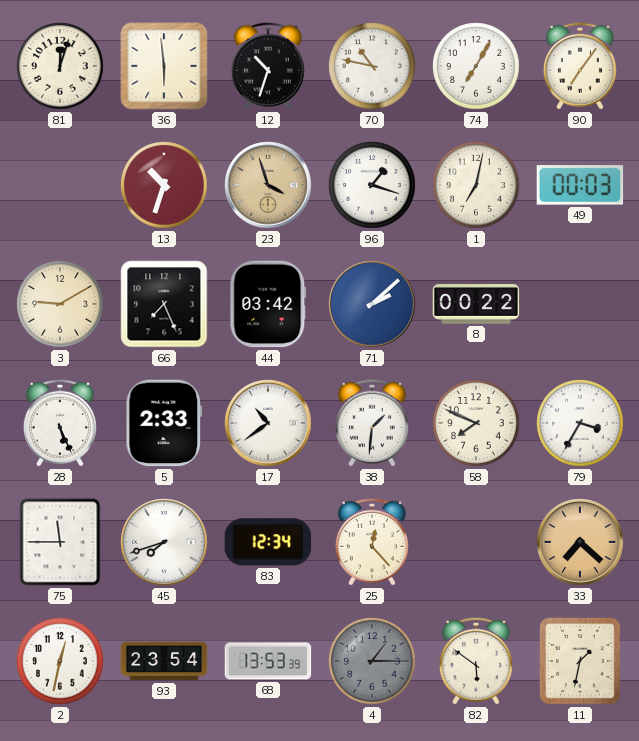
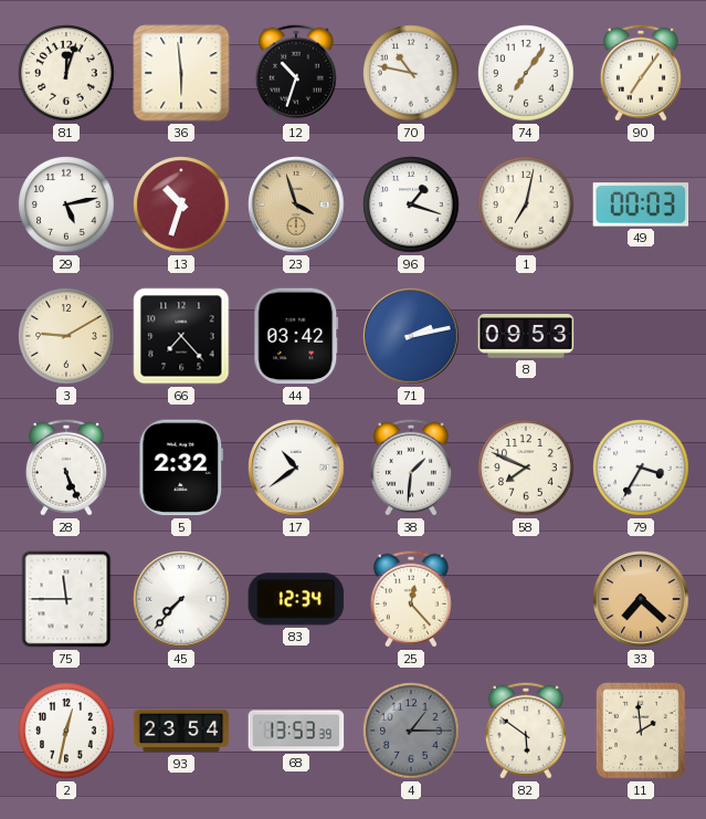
74: 7:05 -> 7:06
29: none -> 5:13
66: 7:26 -> 7:23
71: 2:08 -> 2:13
8: 00:22 -> 09:53
5: 2:33 -> 2:32
45: 7:42 -> 7:37
11: 1:32 -> 1:59
